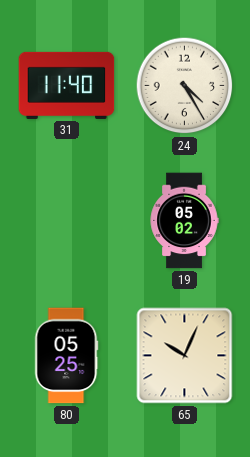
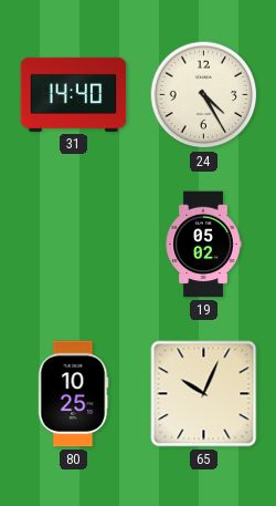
31: 11:40 -> 14:40
80: 05:25 -> 10:25
